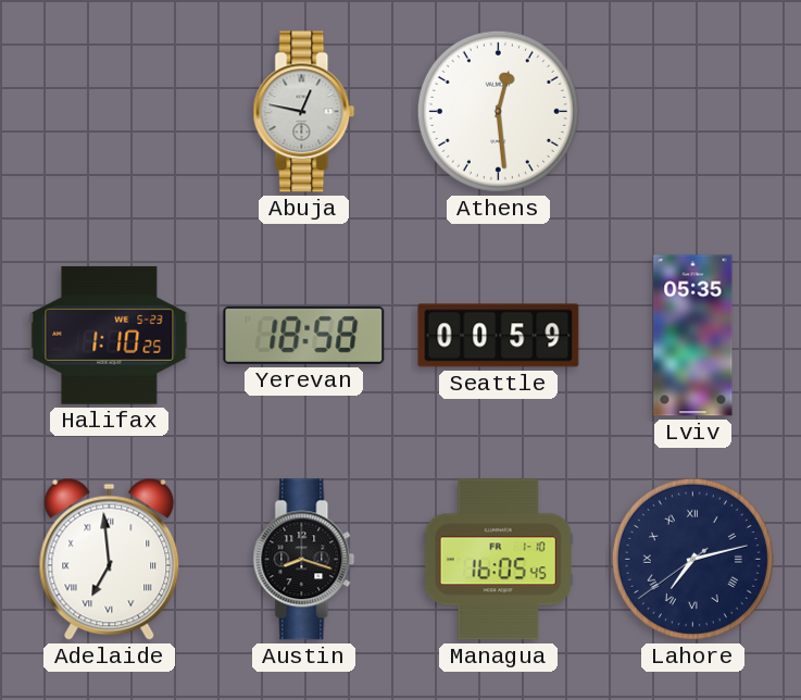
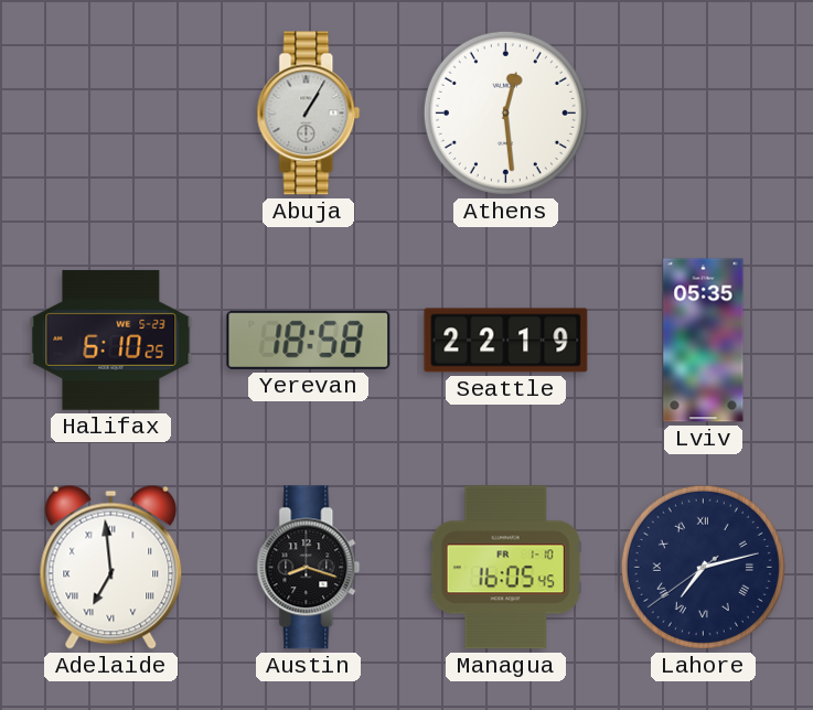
Abuja: 12:47 -> 1:05
Halifax: 1:10 -> 6:10
Seattle: 00:59 -> 22:19
